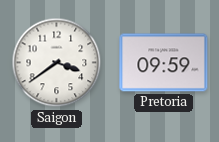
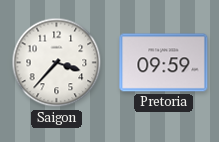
Saigon: 3:39 -> 3:37
